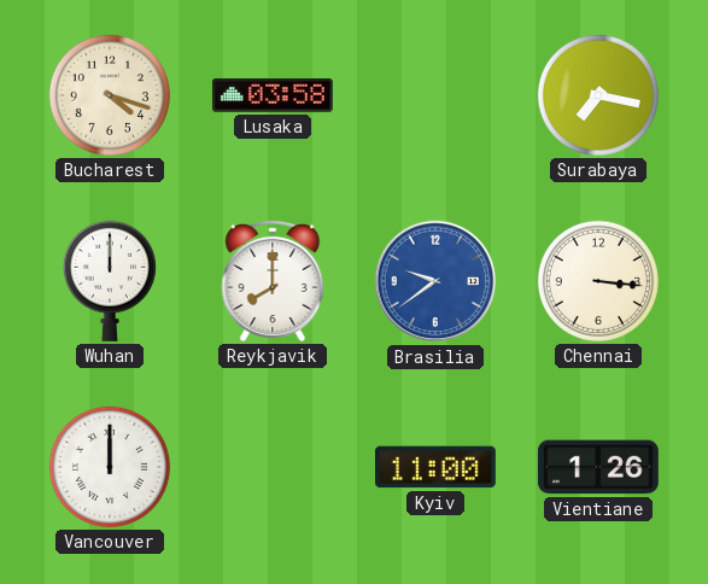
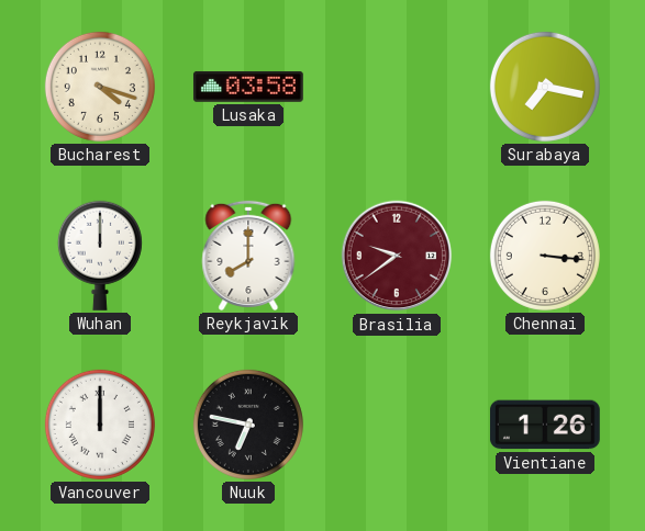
Brasilia dial: blue -> burgundy
Nuuk: none -> 6:47
Kyiv: 11:00 -> none
